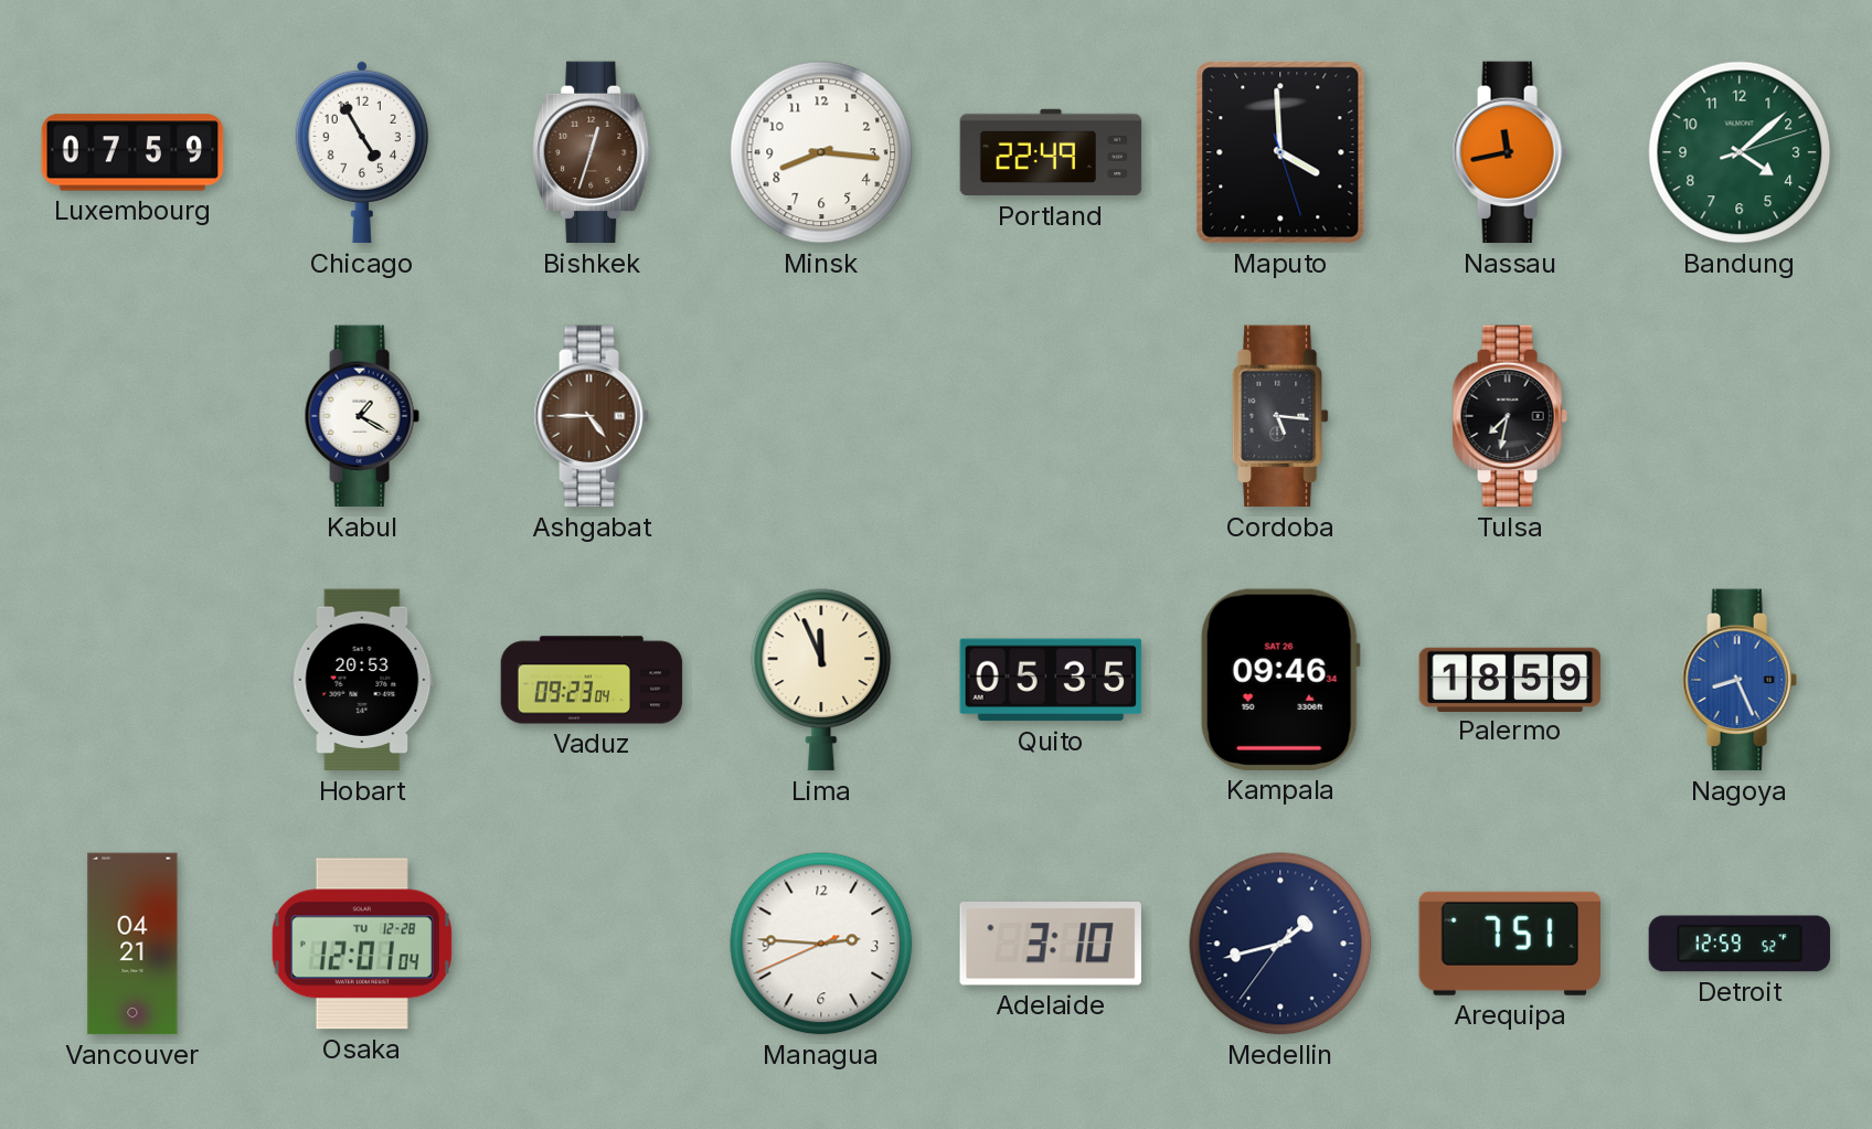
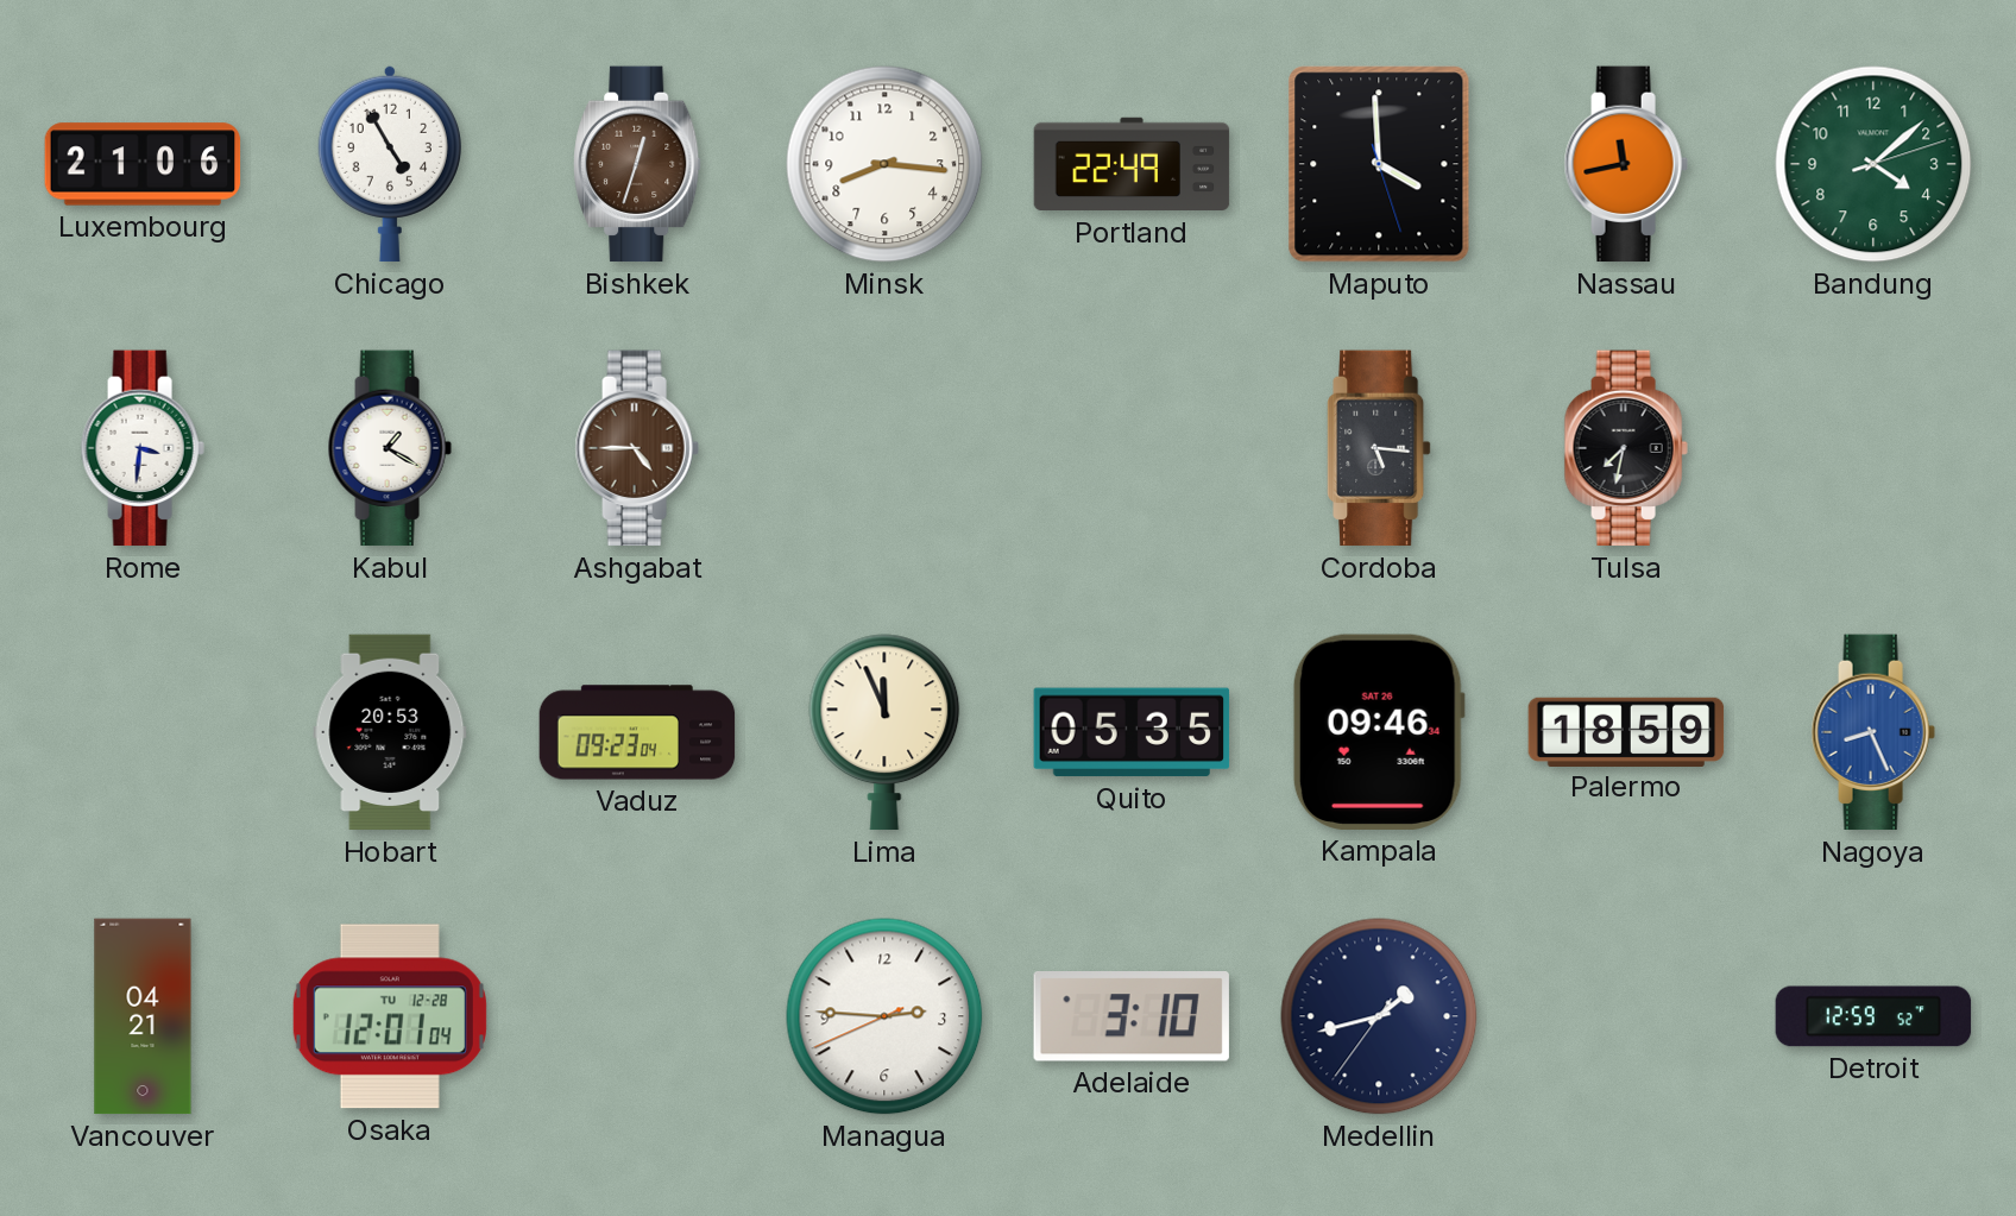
Luxembourg: 07:59 -> 21:06
Rome: none -> 3:31
Arequipa: 7:51 -> none
